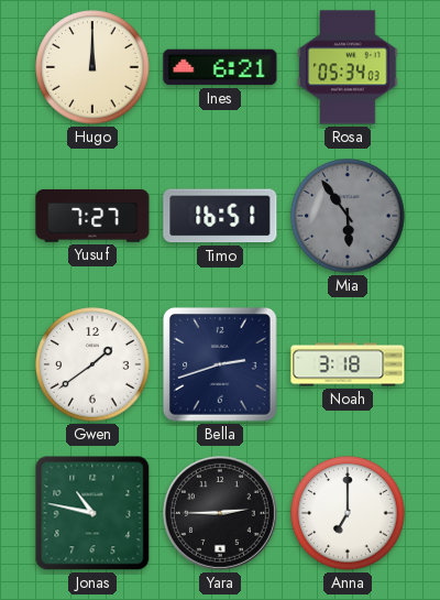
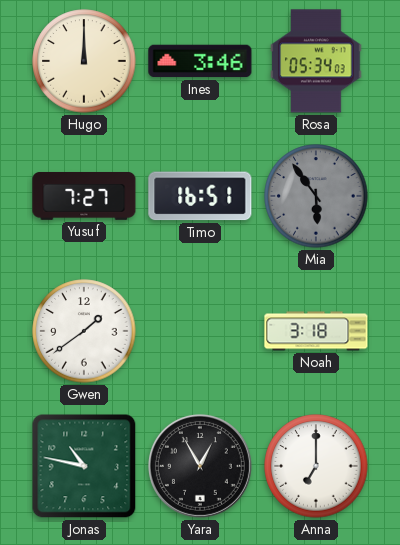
Ines: 6:21 -> 3:46
Bella: 2:42 -> none
Yara: 2:45 -> 12:55
